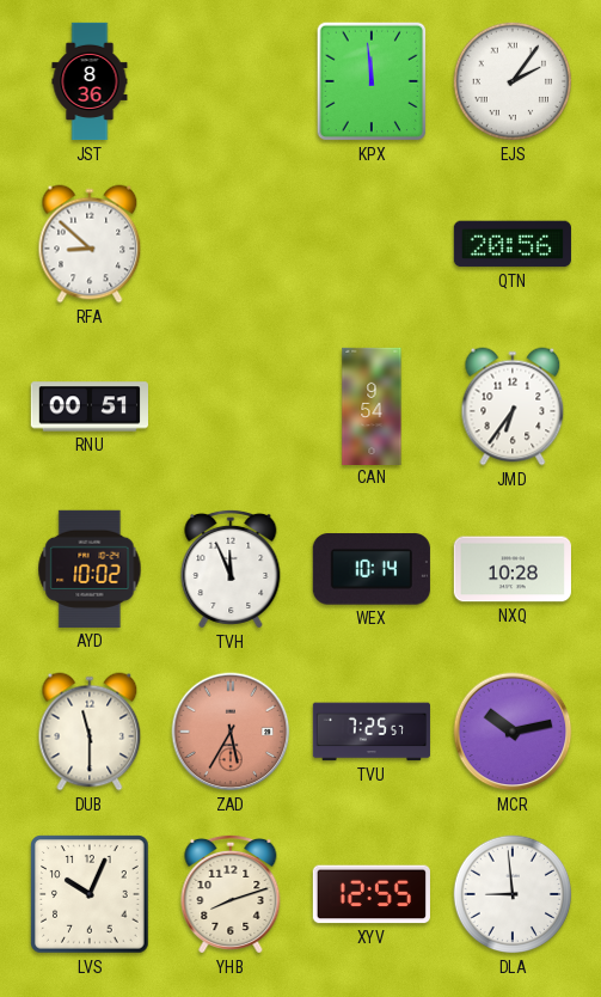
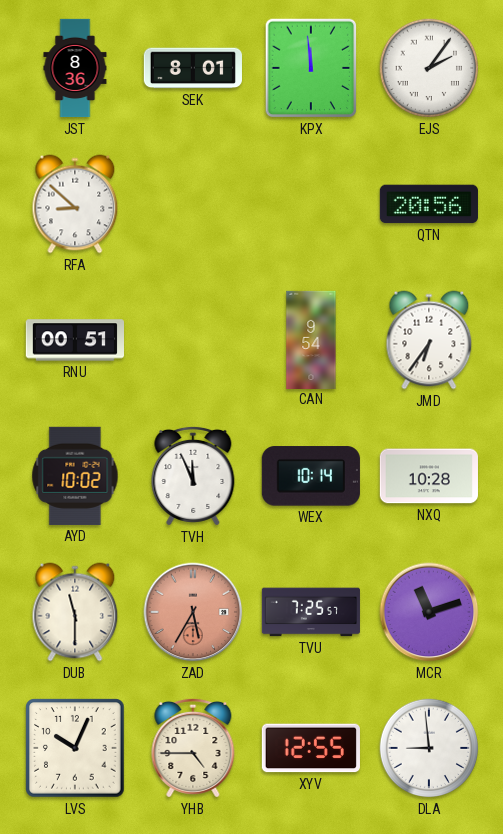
SEK: none -> 8:01
MCR: 10:13 -> 11:12
YHB: 8:12 -> 4:45
